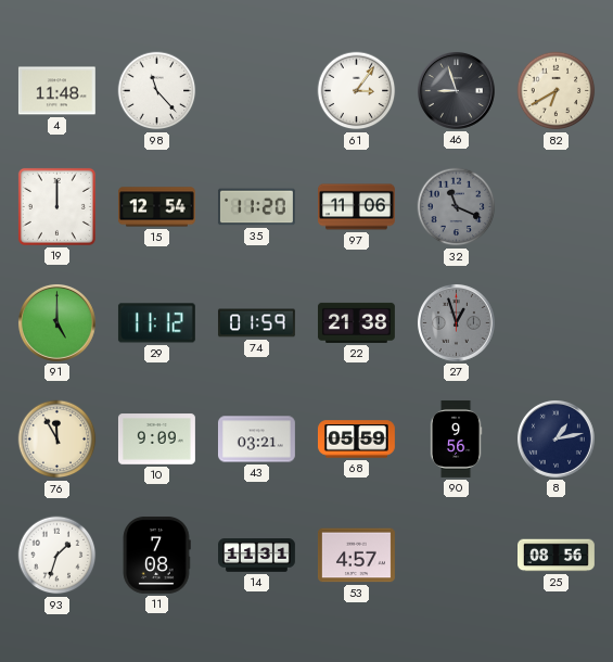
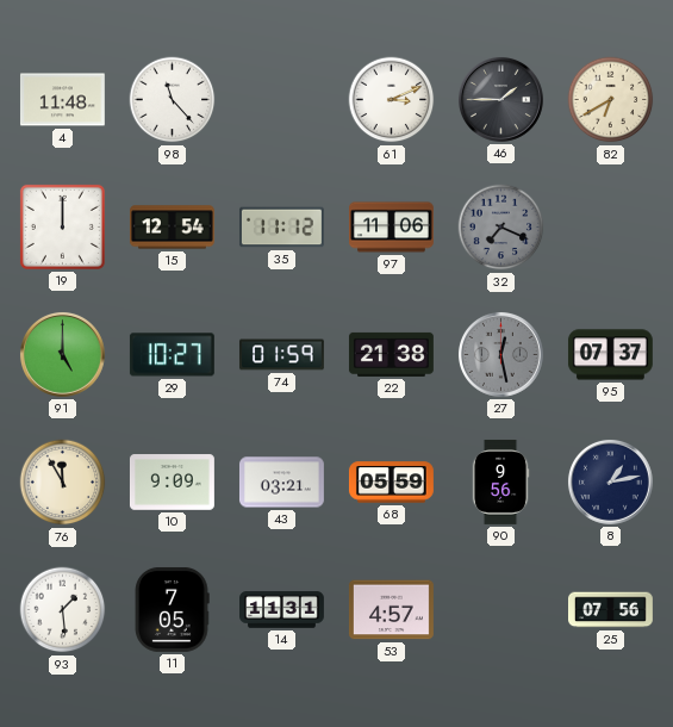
61: 3:06 -> 3:11
46: 8:57 -> 1:45
35: 11:20 -> 11:12
32: 11:19 -> 7:19
29: 11:12 -> 10:27
27: 12:57 -> 12:28
95: none -> 07:37
93: 1:33 -> 1:29
11: 7:08 -> 7:05
25: 08:56 -> 07:56
